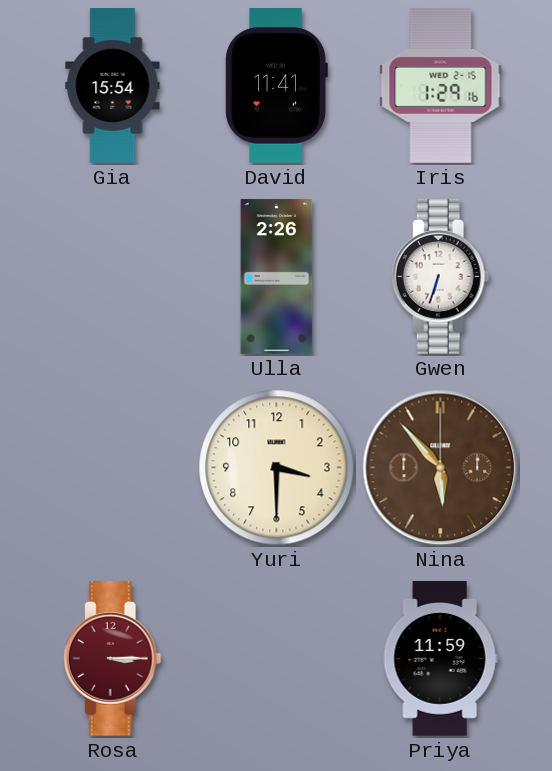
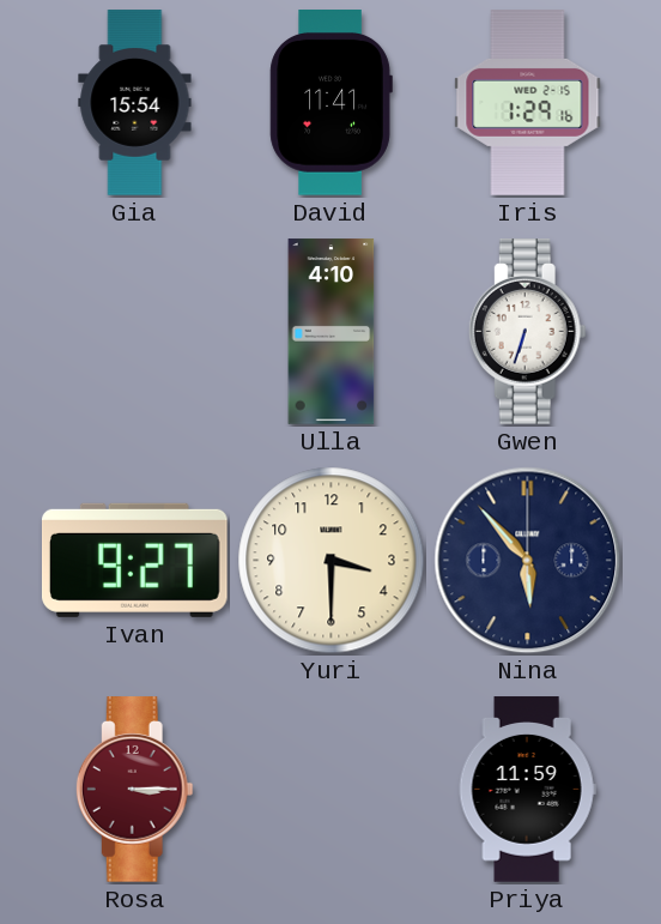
Ulla: 2:26 -> 4:10
Ivan: none -> 9:27
Nina dial: brown -> navy
